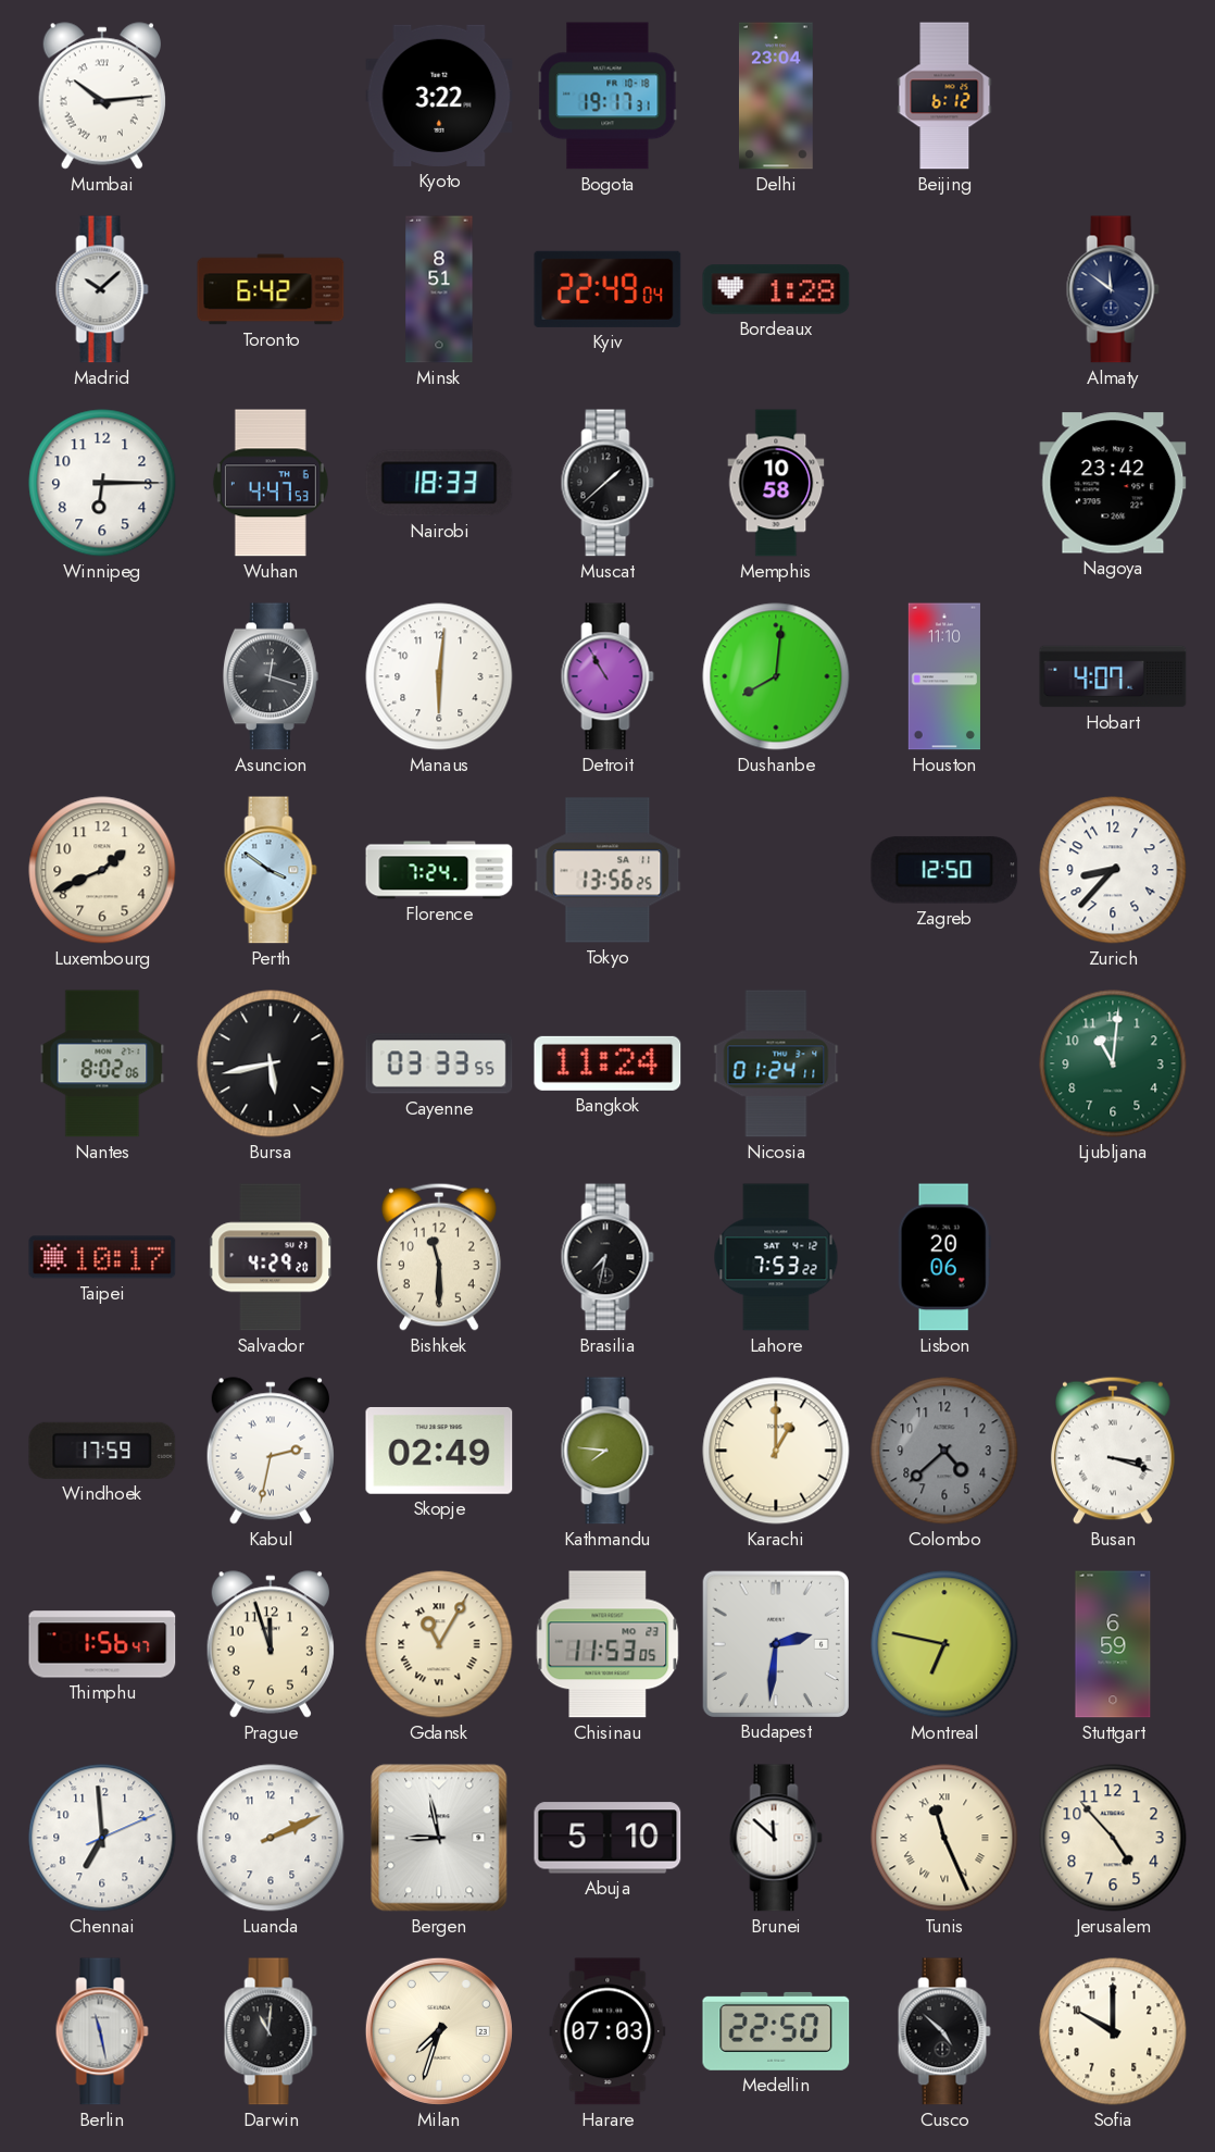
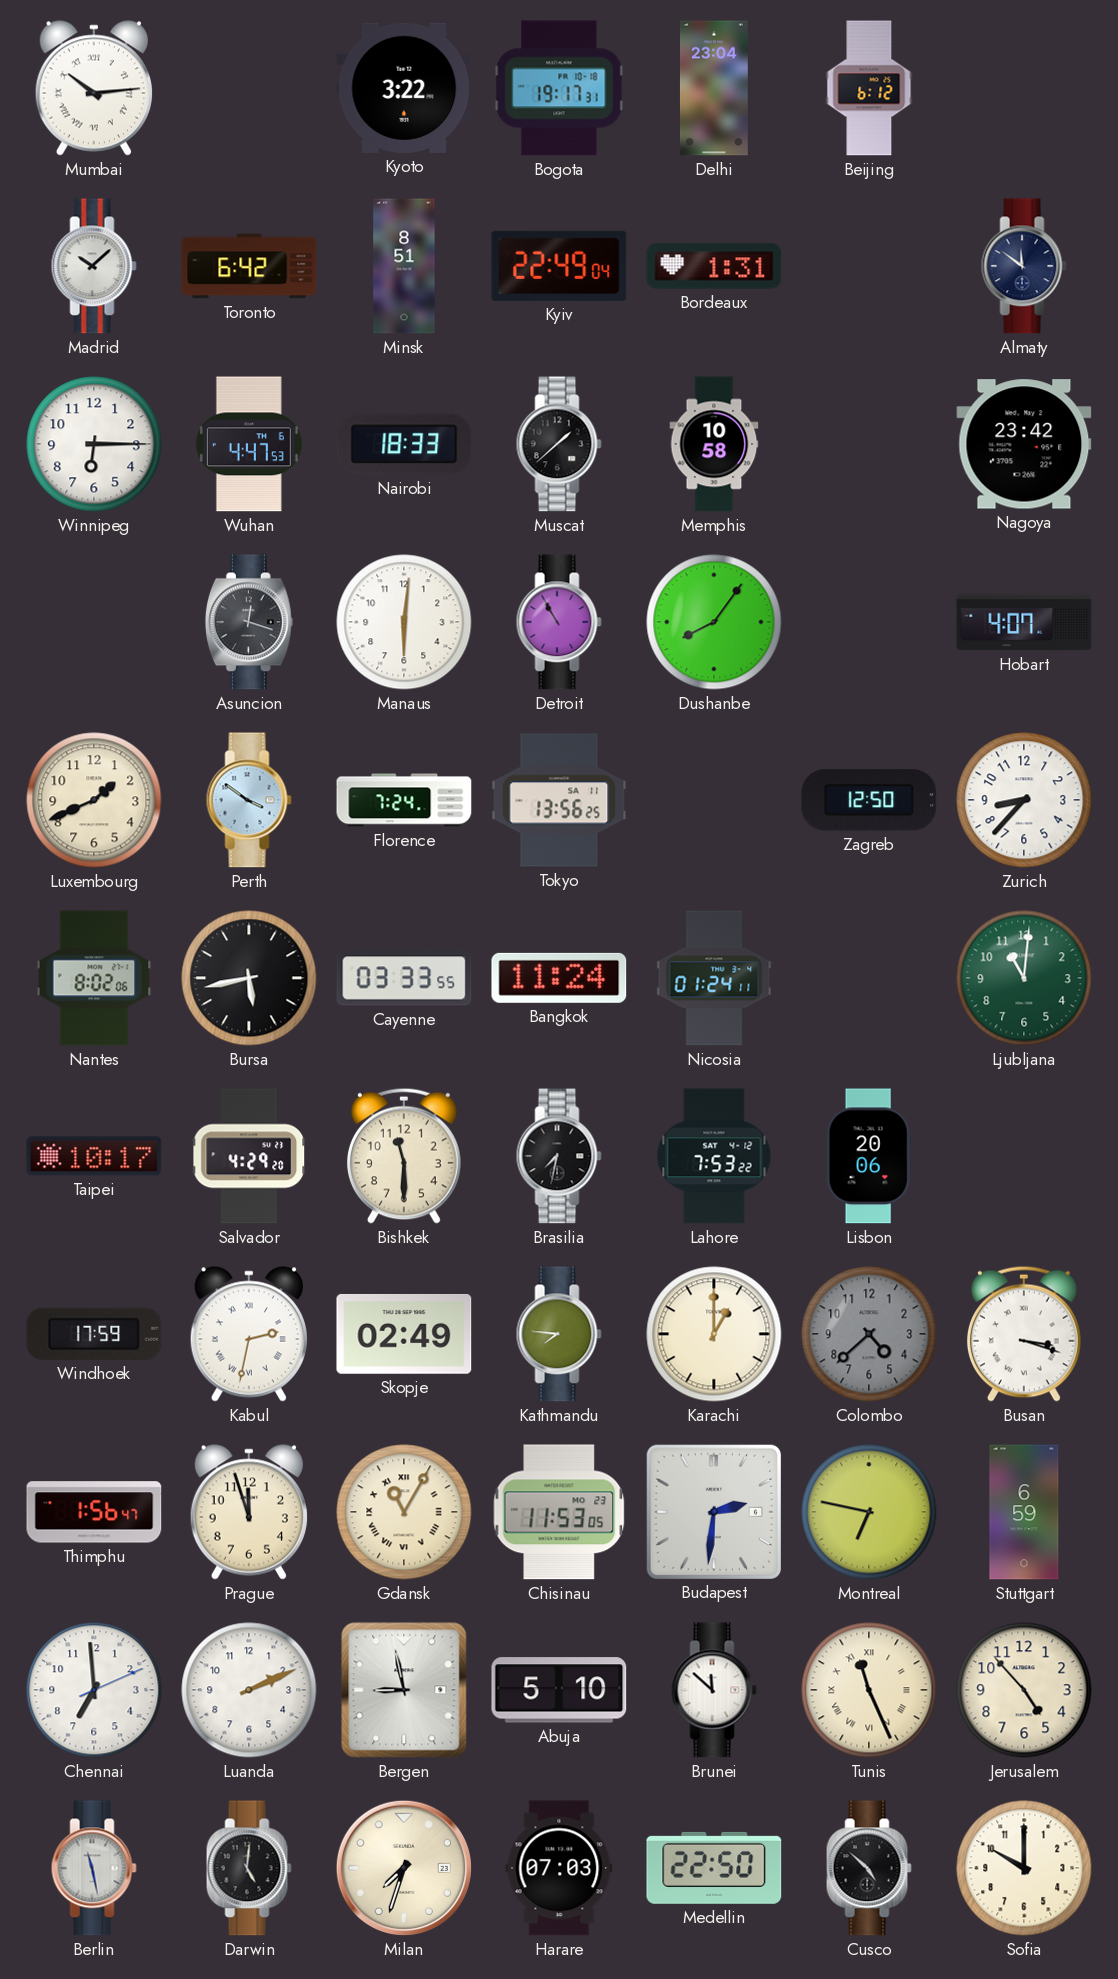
Bordeaux: 1:28 -> 1:31
Dushanbe: 8:01 -> 8:06
Houston: 11:10 -> none
Darwin: 11:01 -> 5:01
